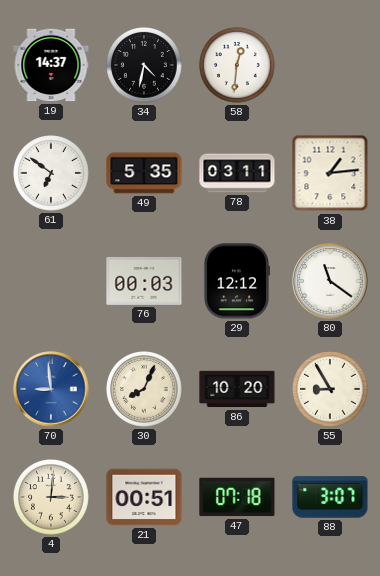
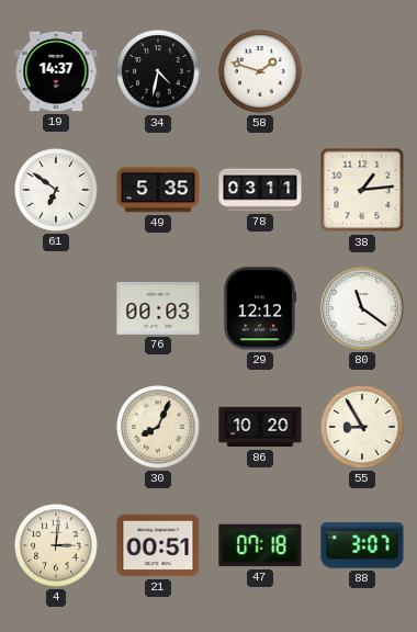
58: 12:31 -> 1:48
70: 8:59 -> none
